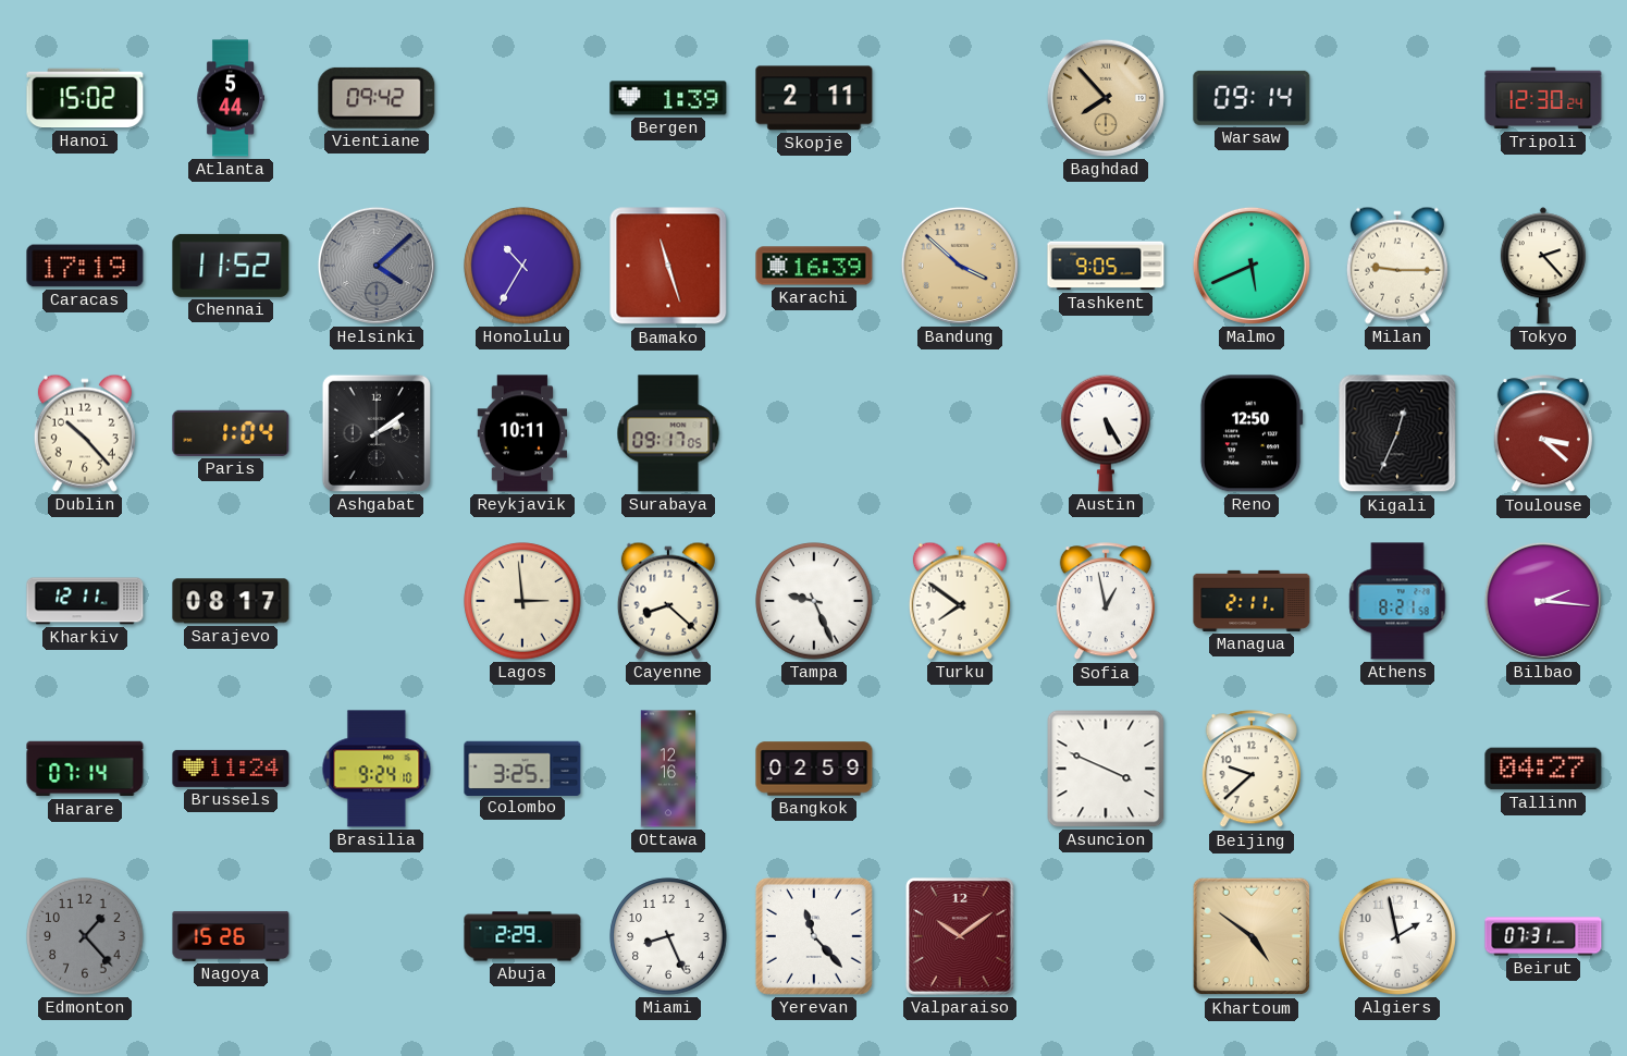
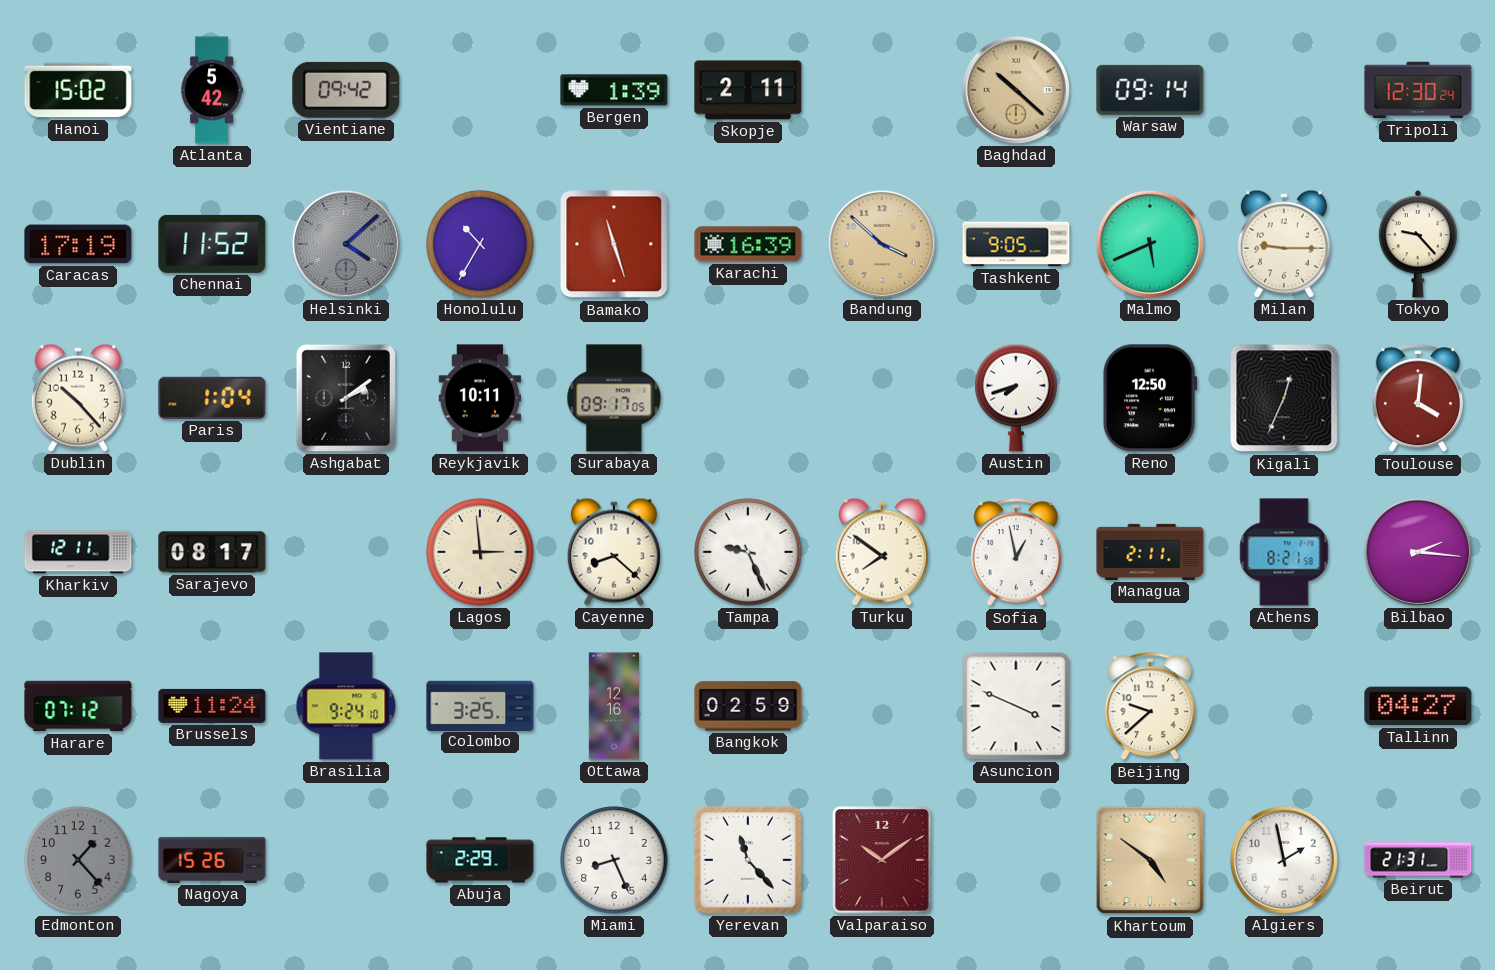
Atlanta: 5:44 -> 5:42
Baghdad: 7:53 -> 10:22
Tokyo: 2:23 -> 9:23
Austin: 5:25 -> 7:42
Toulouse: 3:22 -> 4:01
Harare: 07:14 -> 07:12
Beirut: 07:31 -> 21:31
